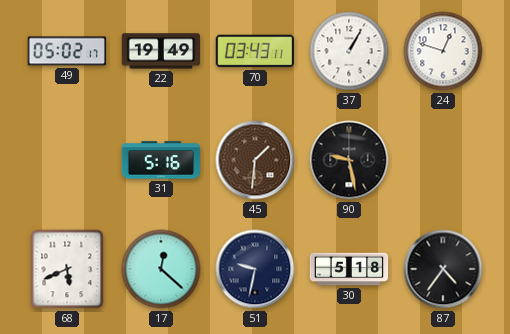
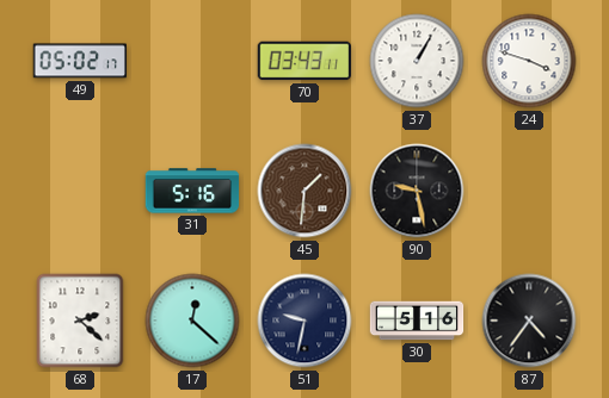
22: 19:49 -> none
24: 12:48 -> 3:48
68: 5:41 -> 2:22
30: 5:18 -> 5:16
